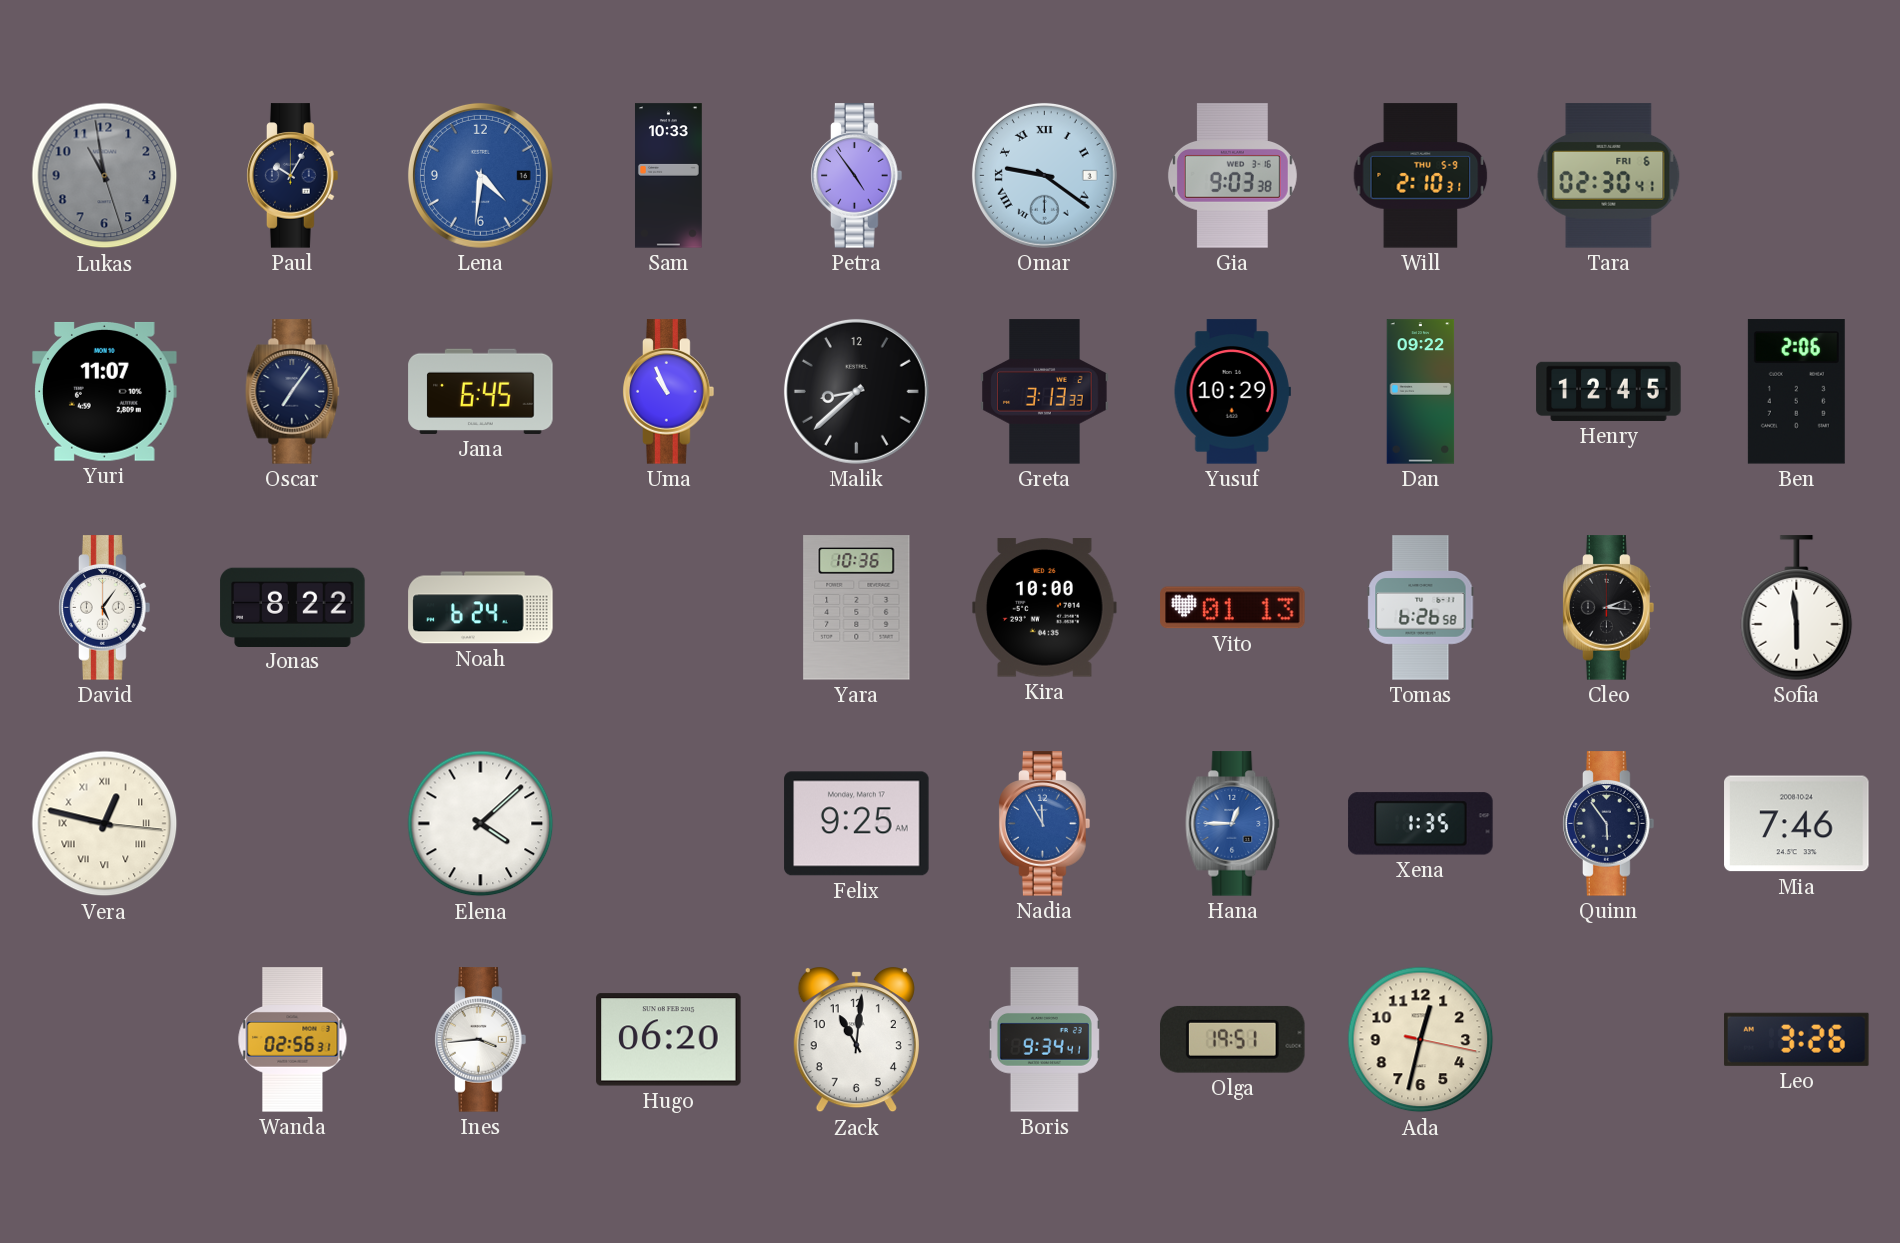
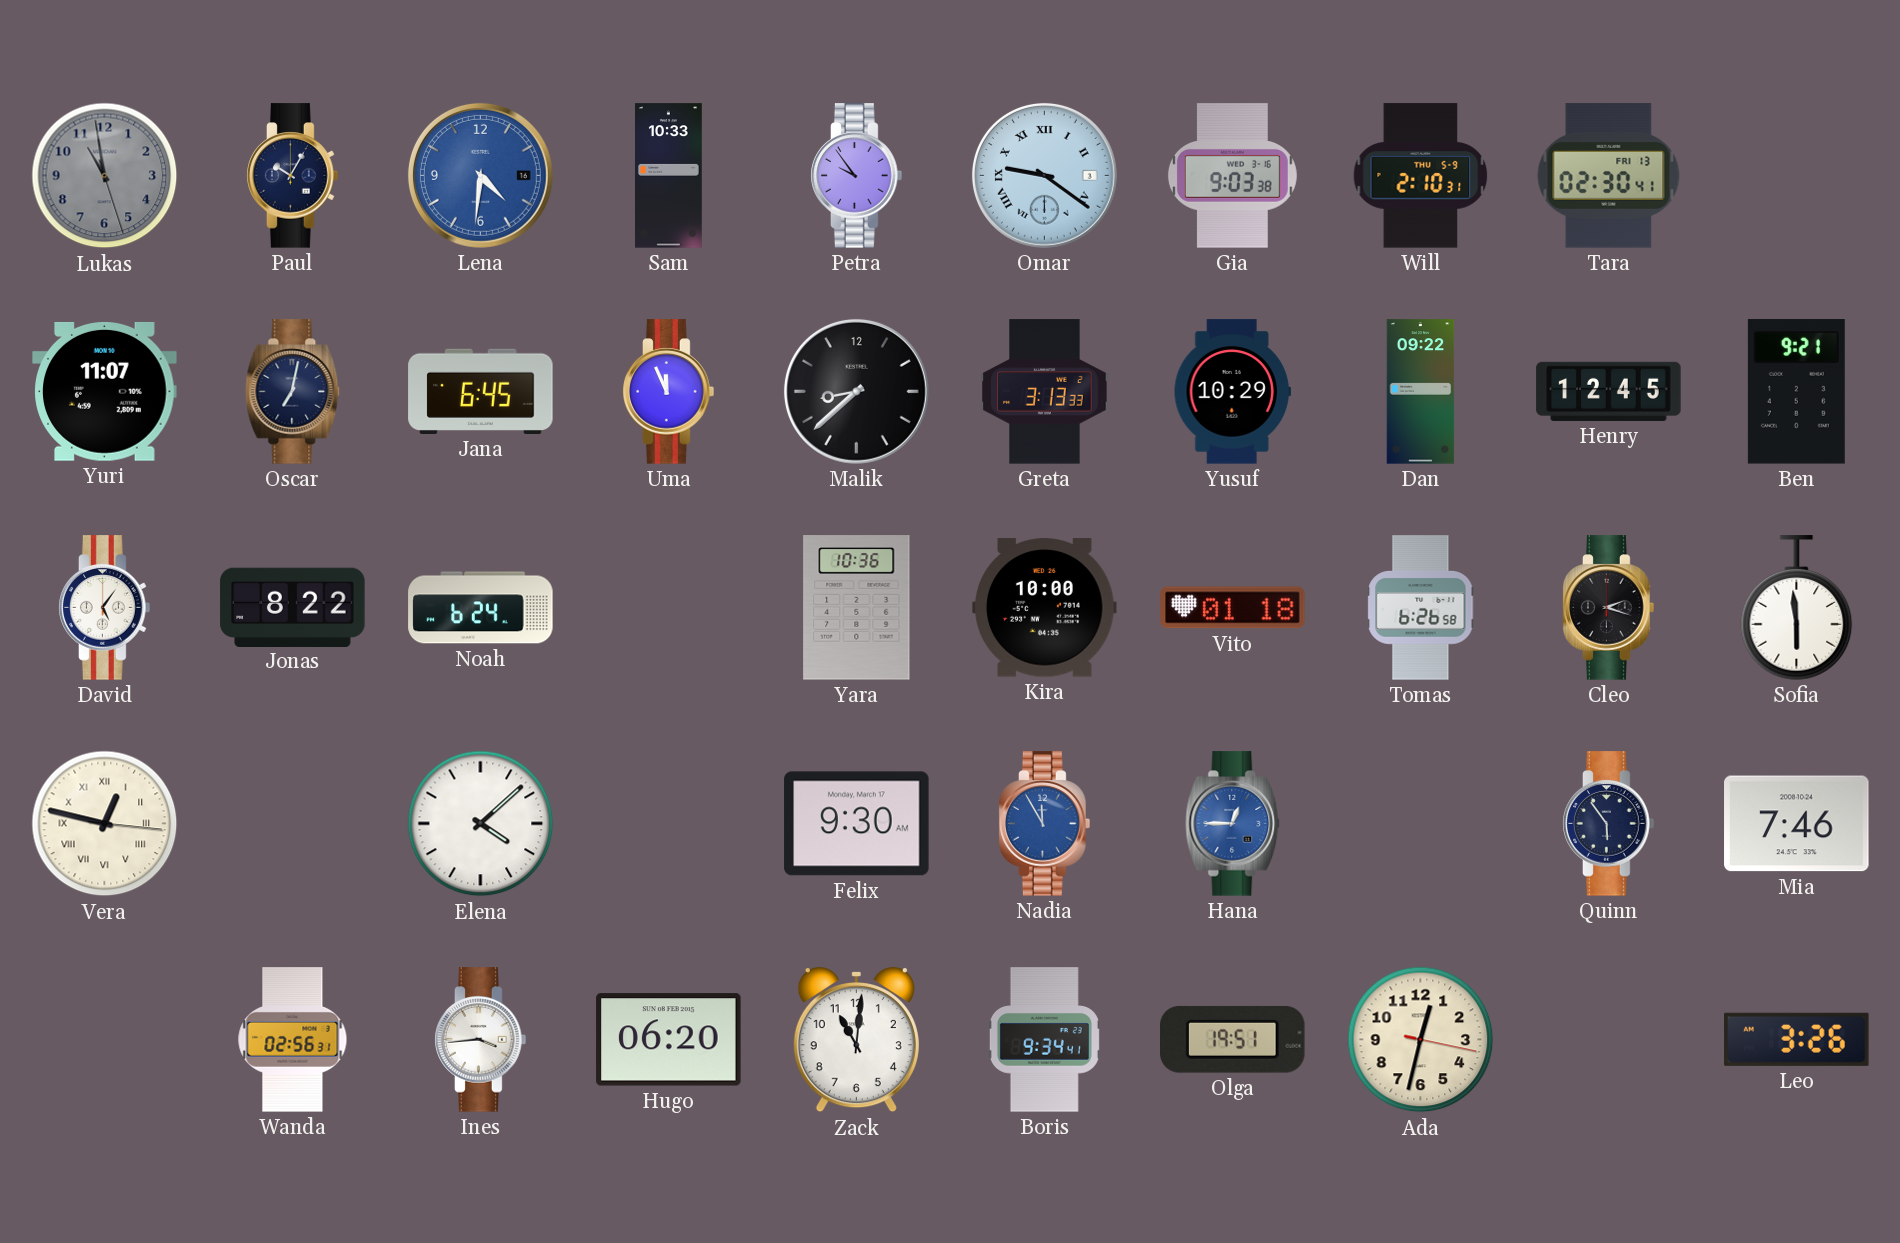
Petra: 4:54 -> 9:54
Tara date: FRI 6 -> FRI 13
Oscar: 7:06 -> 7:02
Uma: 10:56 -> 11:56
Ben: 2:06 -> 9:21
Vito: 01:13 -> 01:18
Cleo: 2:16 -> 2:18
Felix: 9:25 -> 9:30
Xena: 1:35 -> none
